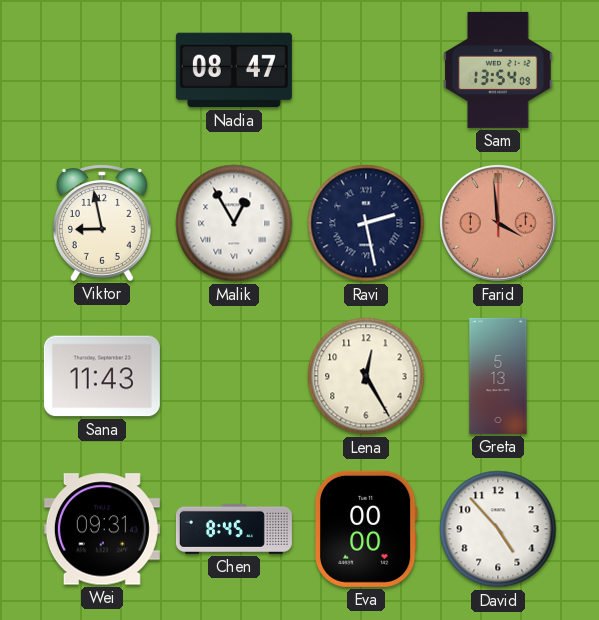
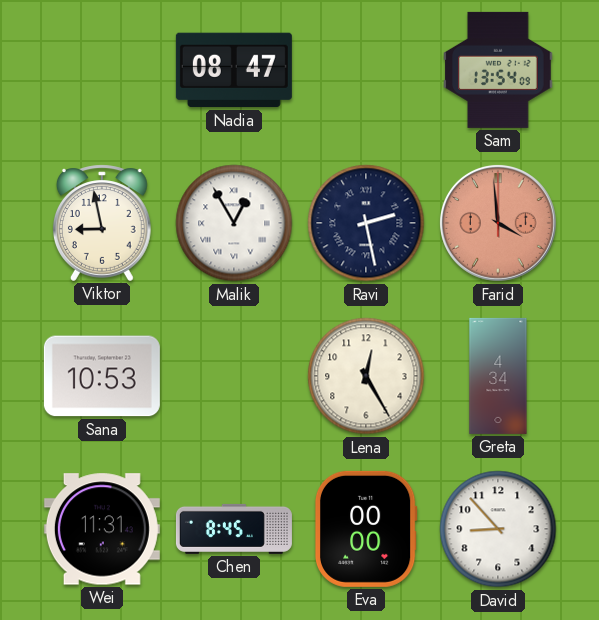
Sana: 11:43 -> 10:53
Greta: 5:13 -> 4:34
Wei: 09:31 -> 11:31
David: 4:53 -> 8:53
